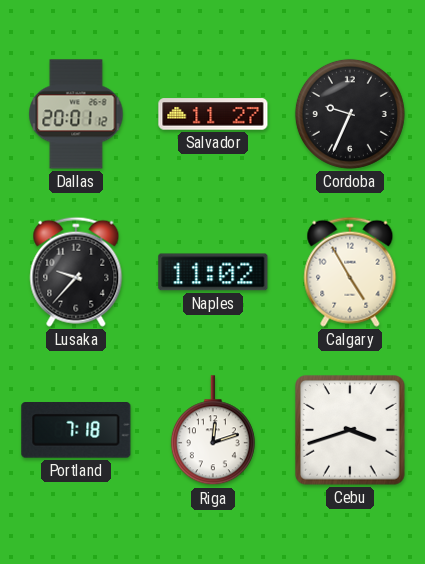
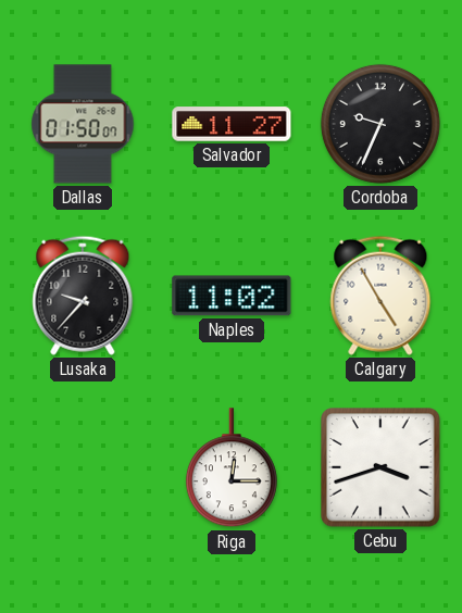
Dallas: 20:01 -> 01:50
Portland: 7:18 -> none
Riga: 12:12 -> 12:15
